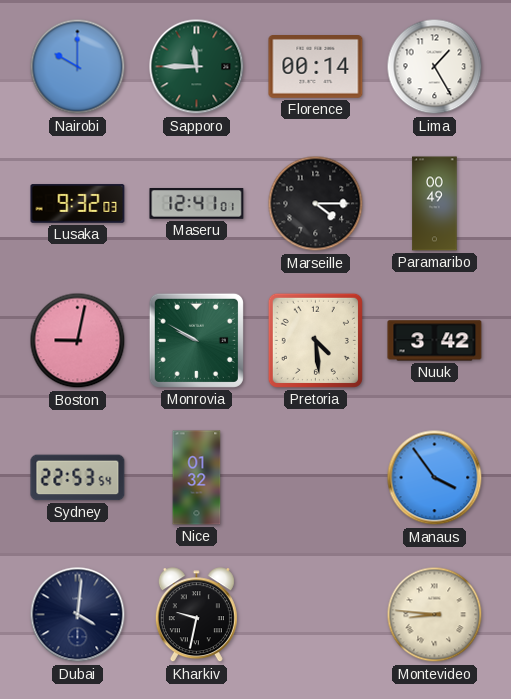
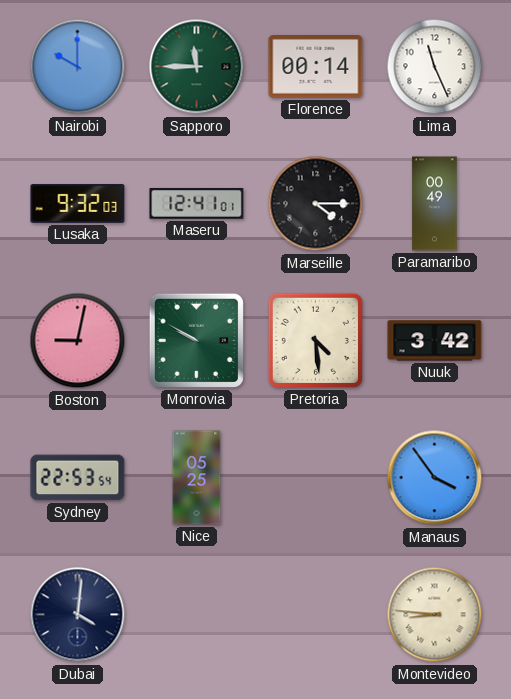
Lima: 1:25 -> 11:26
Nice: 01:32 -> 05:25
Kharkiv: 9:32 -> none
